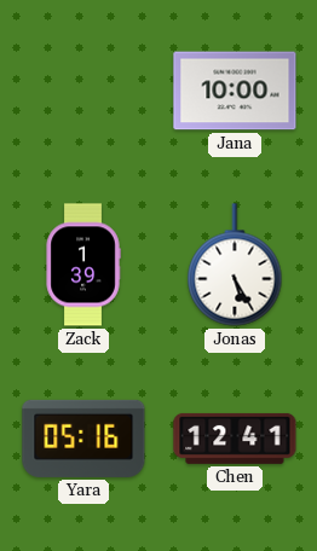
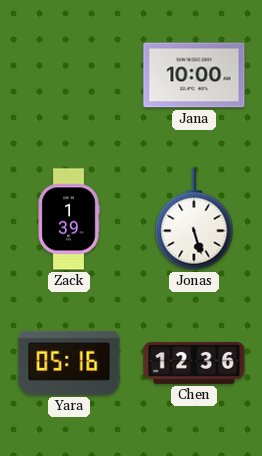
Jonas: 5:25 -> 5:27
Chen: 12:41 -> 12:36
